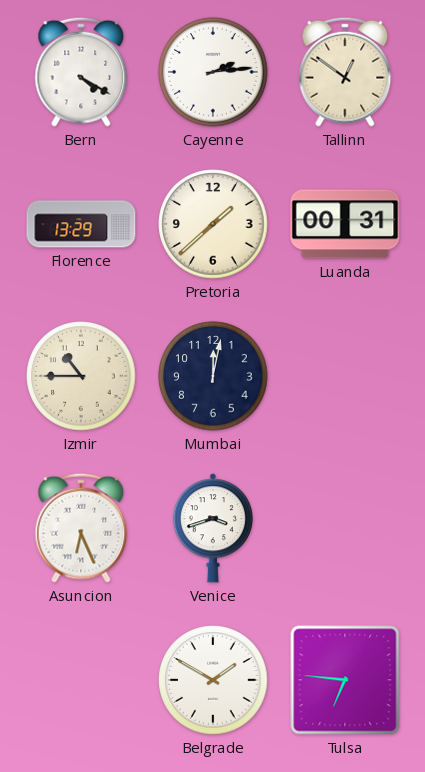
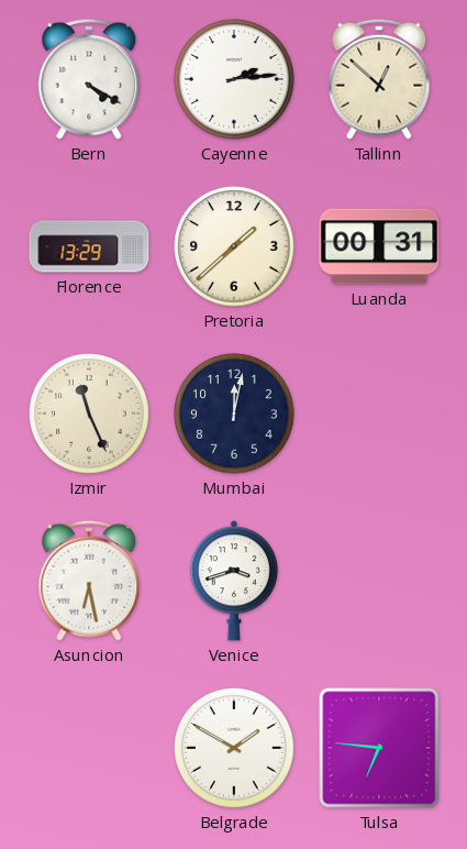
Tallinn: 12:51 -> 12:52
Izmir: 10:45 -> 11:26
Asuncion: 6:26 -> 6:28
